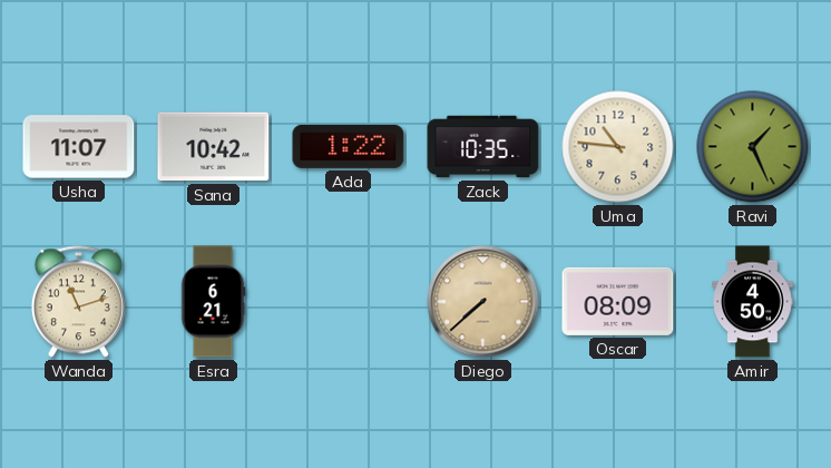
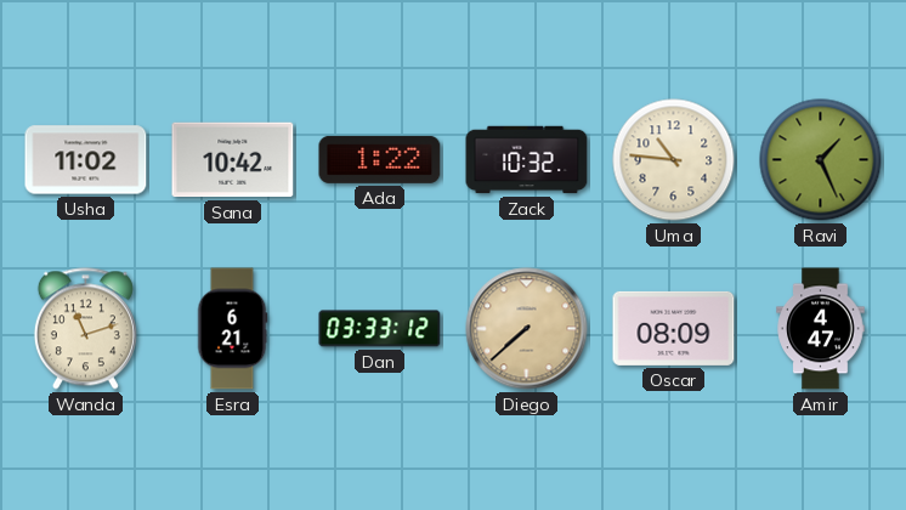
Usha: 11:07 -> 11:02
Zack: 10:35 -> 10:32
Dan: none -> 03:33
Amir: 4:50 -> 4:47
